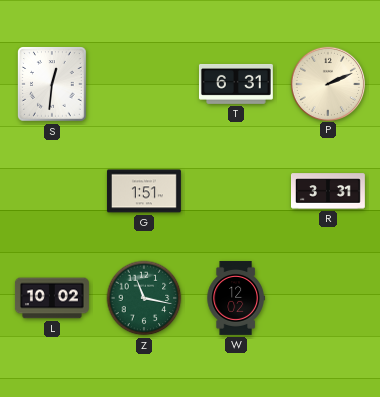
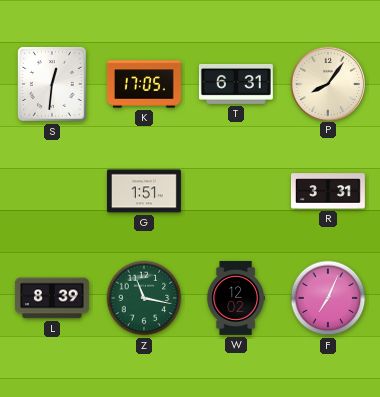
K: none -> 17:05
P: 2:11 -> 8:06
L: 10:02 -> 8:39
F: none -> 7:04
